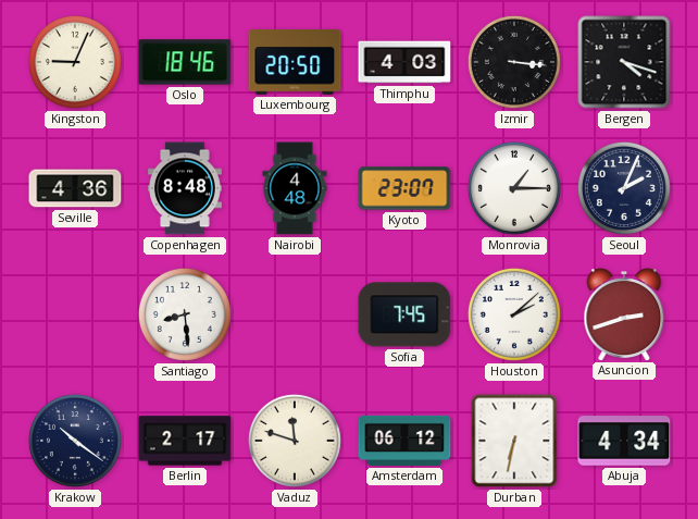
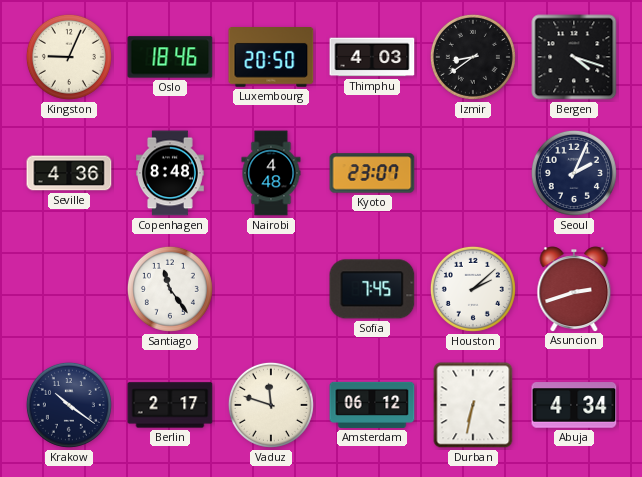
Izmir: 3:16 -> 8:39
Monrovia: 1:15 -> none
Santiago: 8:29 -> 11:24
